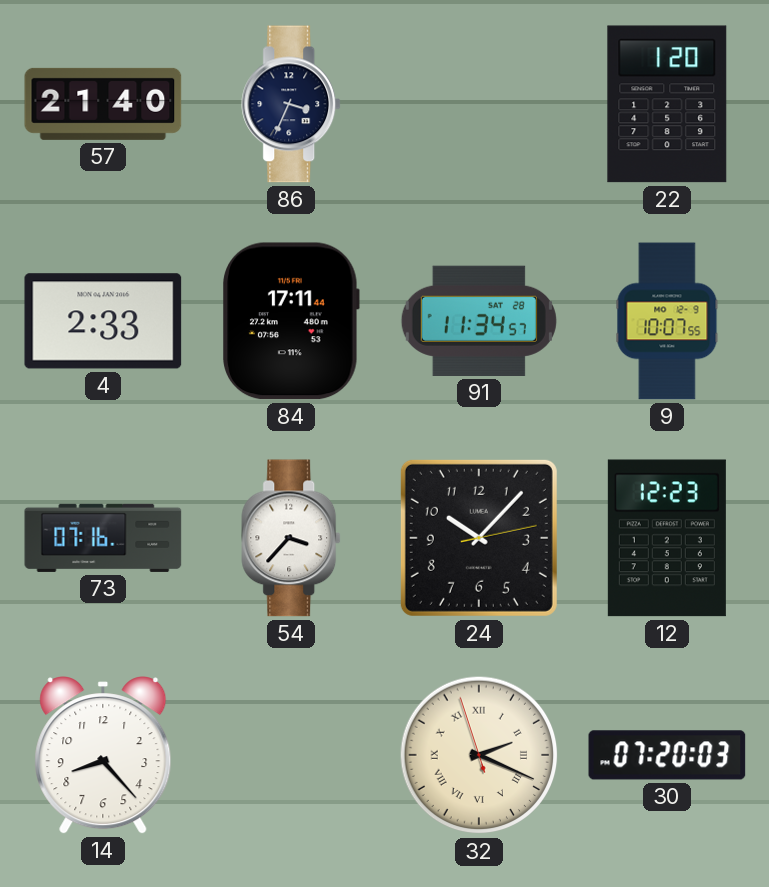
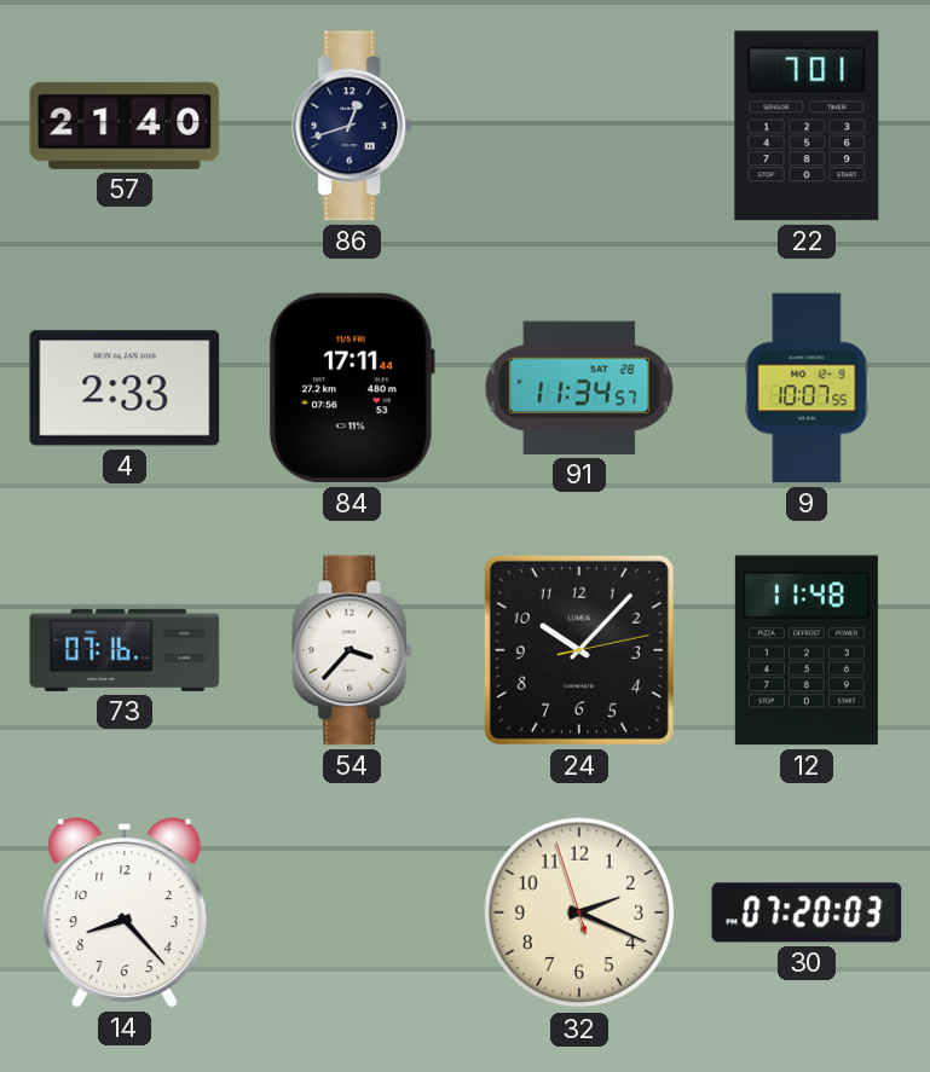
86: 3:34 -> 12:42
22: 1:20 -> 7:01
12: 12:23 -> 11:48
32 numerals: Roman -> Arabic
